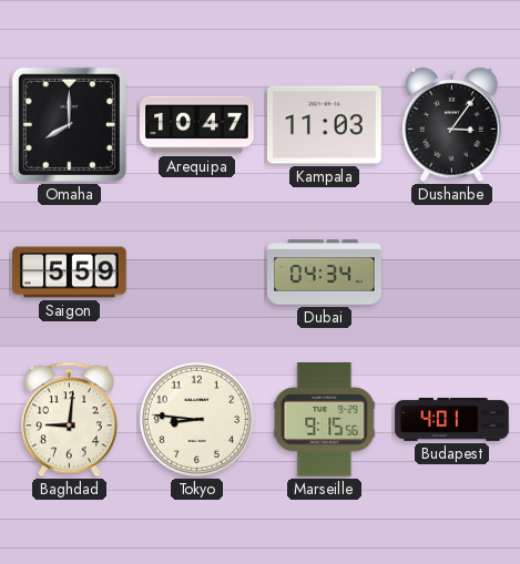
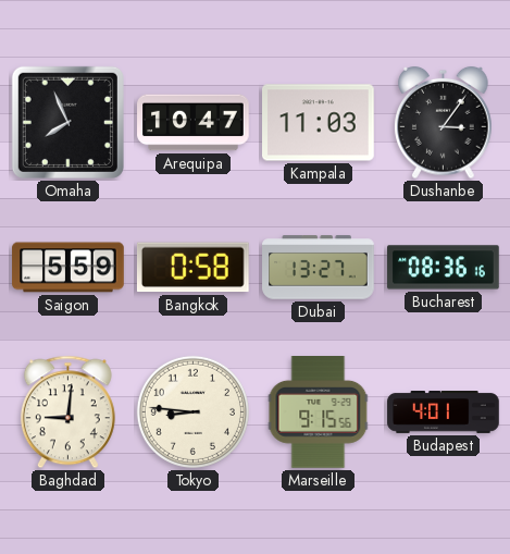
Omaha: 8:00 -> 7:56
Bangkok: none -> 0:58
Dubai: 04:34 -> 13:27
Bucharest: none -> 08:36
